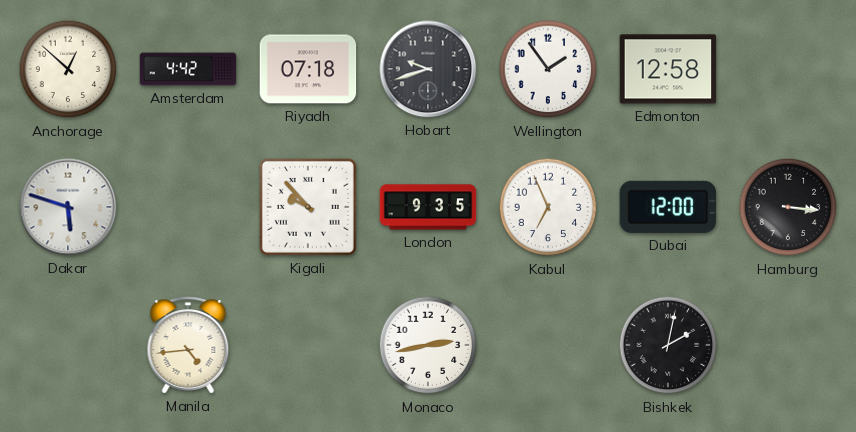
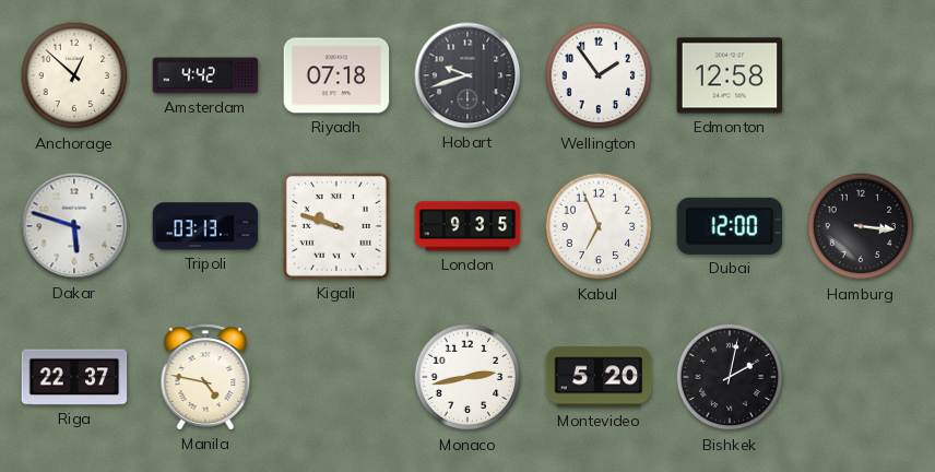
Tripoli: none -> 03:13
Kigali: 9:53 -> 9:48
Riga: none -> 22:37
Manila: 4:44 -> 4:47
Montevideo: none -> 5:20
